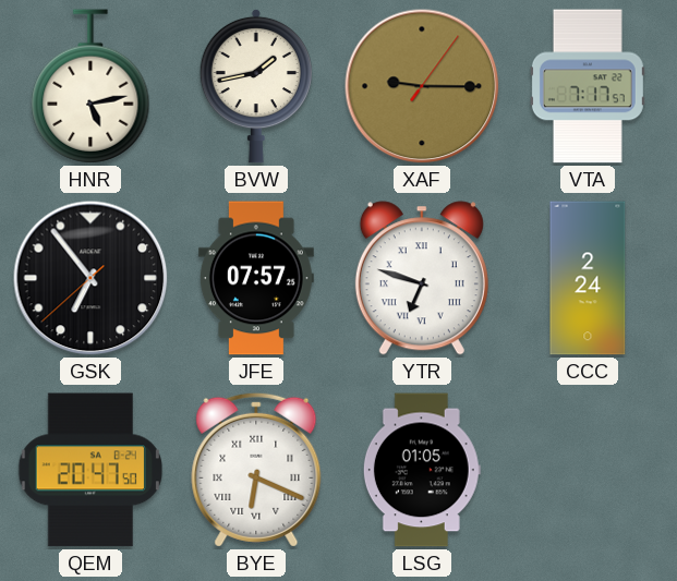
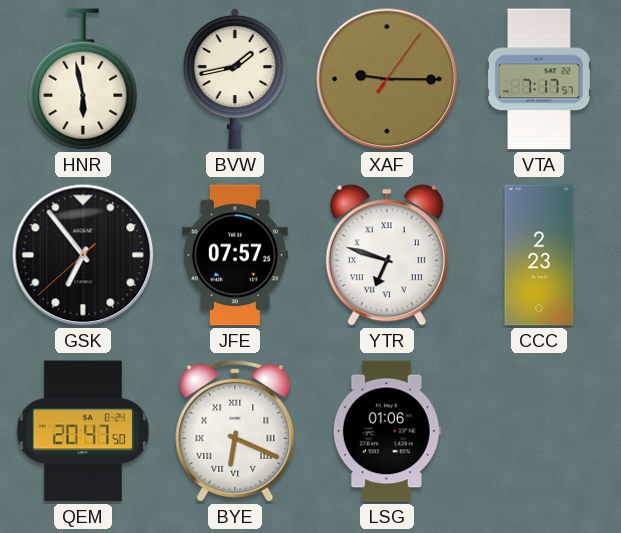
HNR: 5:13 -> 5:58
CCC: 2:24 -> 2:23
LSG: 01:05 -> 01:06
